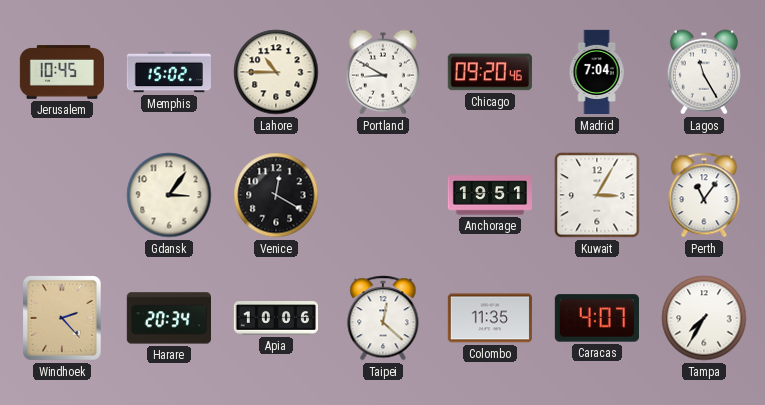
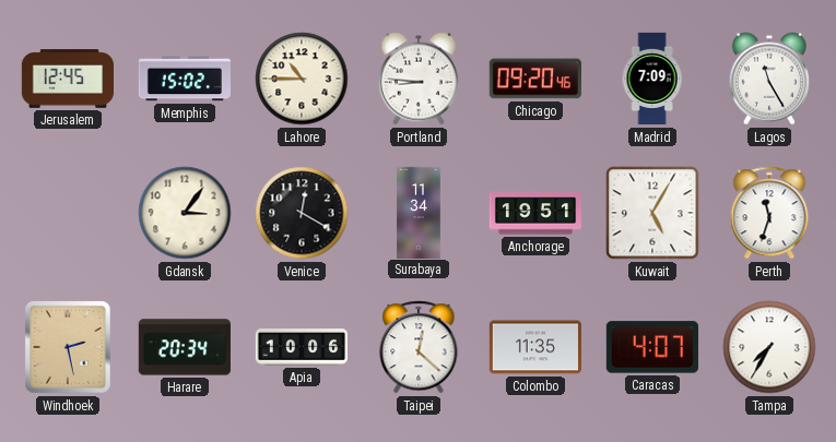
Jerusalem: 10:45 -> 12:45
Portland: 8:50 -> 8:46
Madrid: 7:04 -> 7:09
Surabaya: none -> 11:34
Kuwait: 3:05 -> 5:05
Perth: 11:06 -> 11:33
Windhoek: 2:23 -> 2:28
